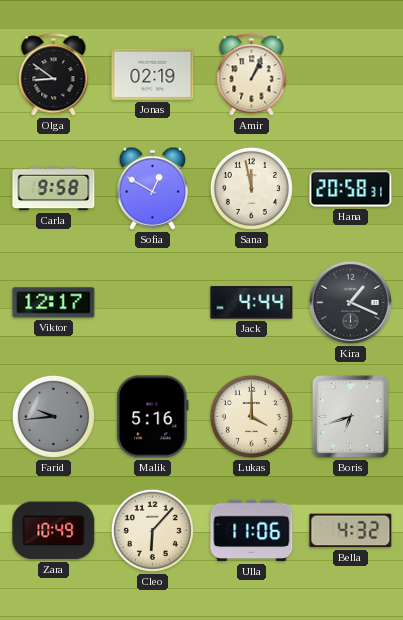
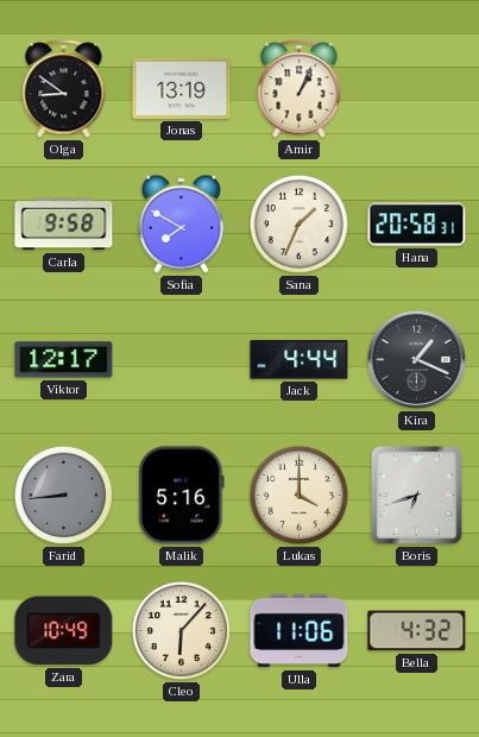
Jonas: 02:19 -> 13:19
Sofia: 12:50 -> 7:50
Sana: 11:58 -> 1:34
Farid: 9:44 -> 8:44
